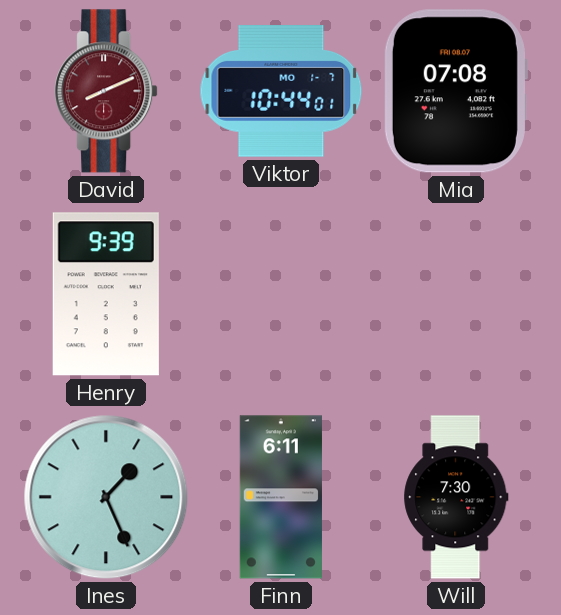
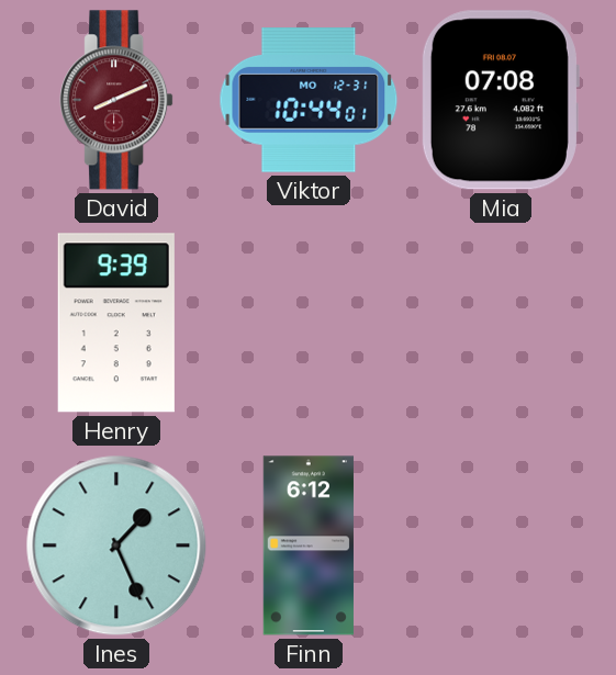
Viktor date: MO 1-7 -> MO 12-31
Finn: 6:11 -> 6:12
Will: 7:30 -> none
